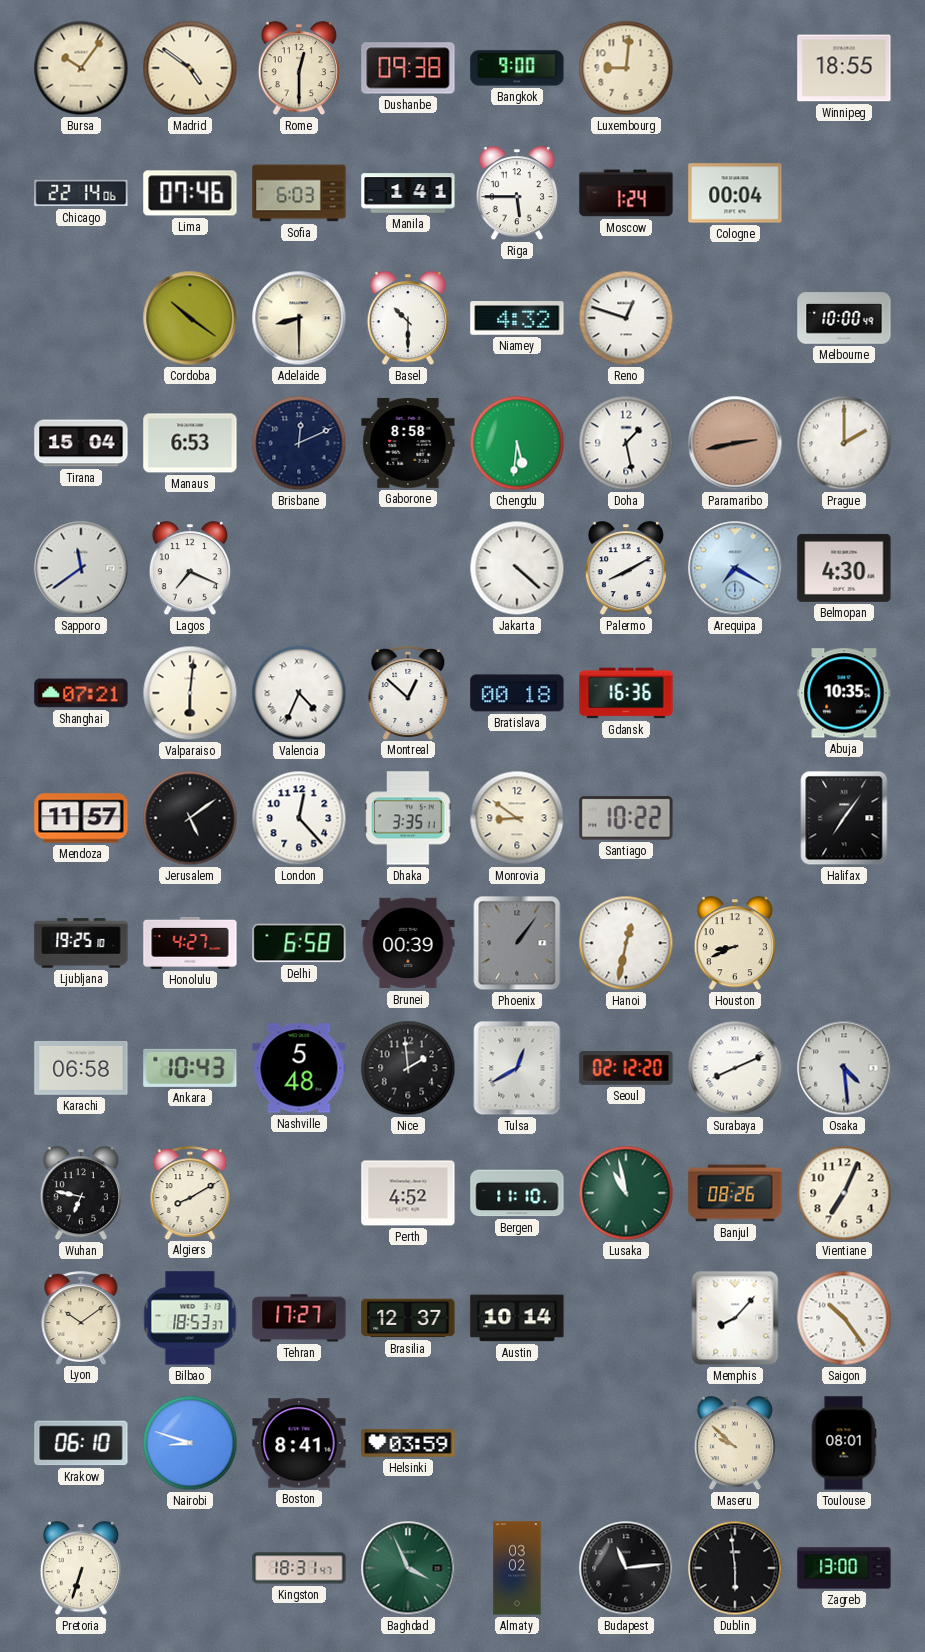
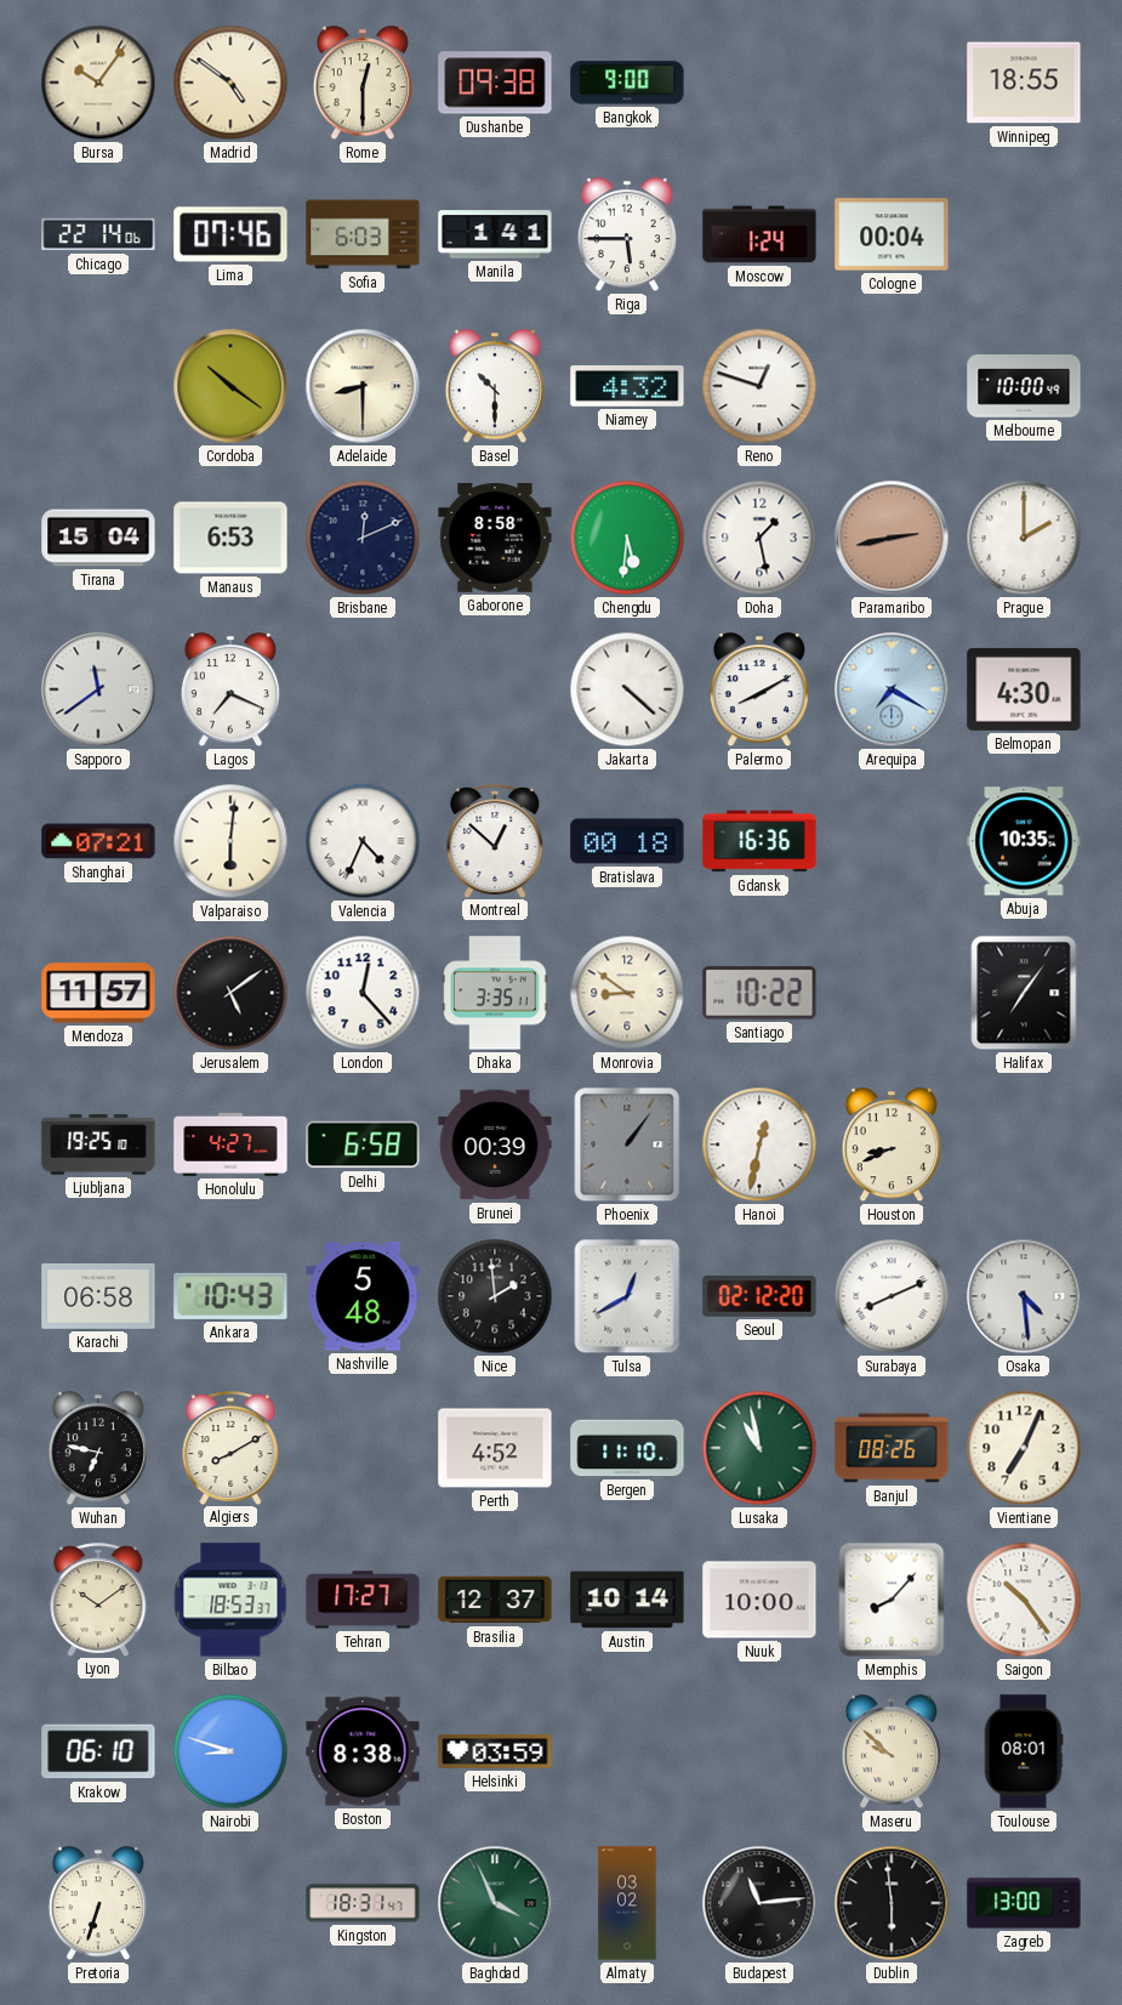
Luxembourg: 9:01 -> none
Nuuk: none -> 10:00
Boston: 8:41 -> 8:38
